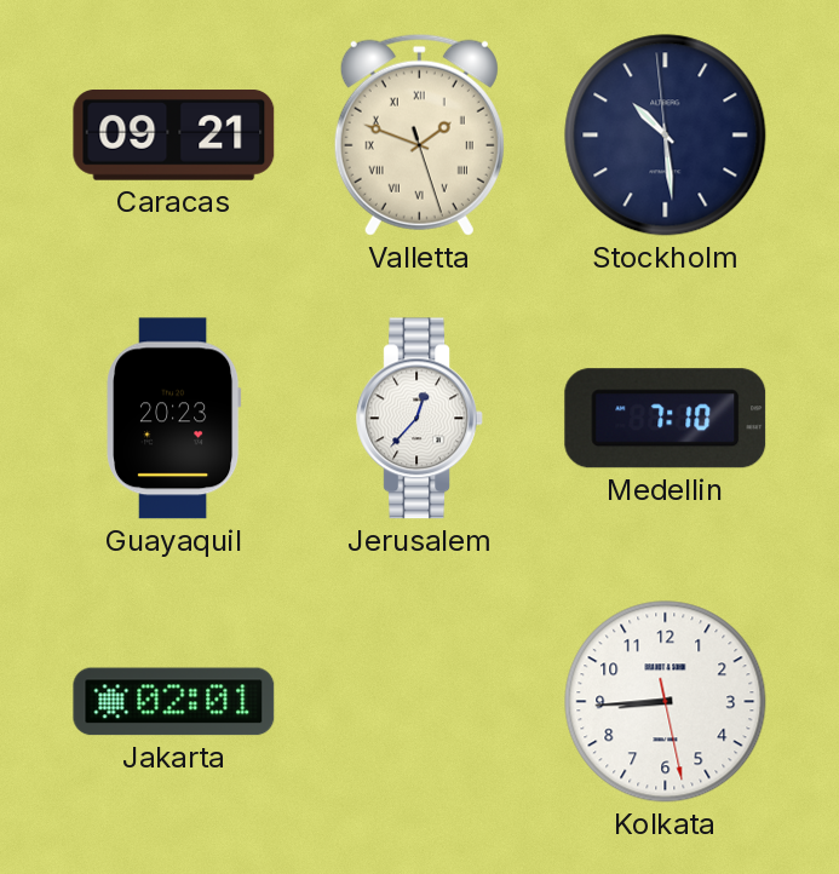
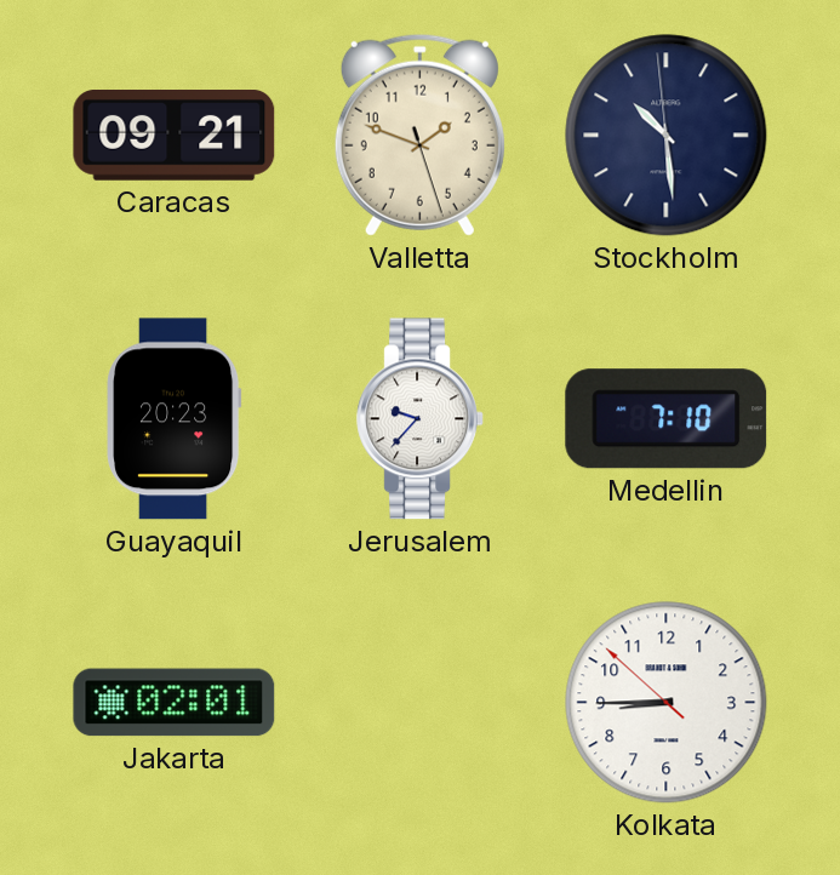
Valletta numerals: Roman -> Arabic
Jerusalem: 12:37 -> 9:37
Kolkata: 8:44:28 -> 8:44:52
